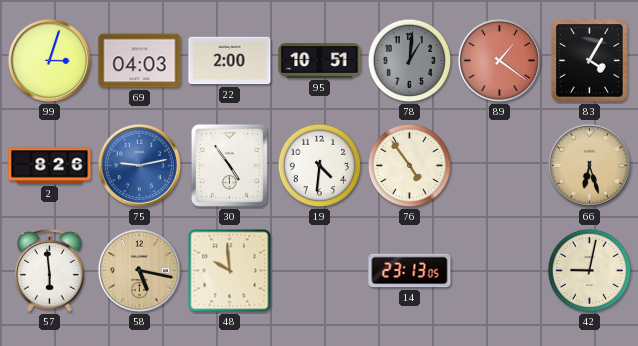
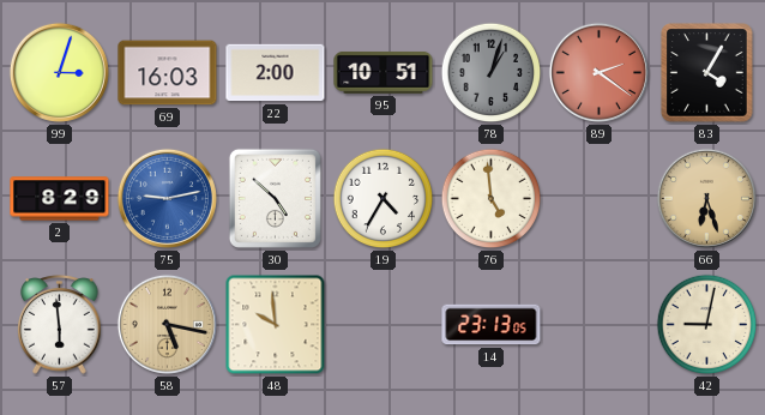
69: 04:03 -> 16:03
78: 1:01 -> 1:03
89: 1:21 -> 2:21
2: 8:26 -> 8:29
30: 4:54 -> 4:52
19: 4:31 -> 4:35
76: 4:54 -> 4:59
